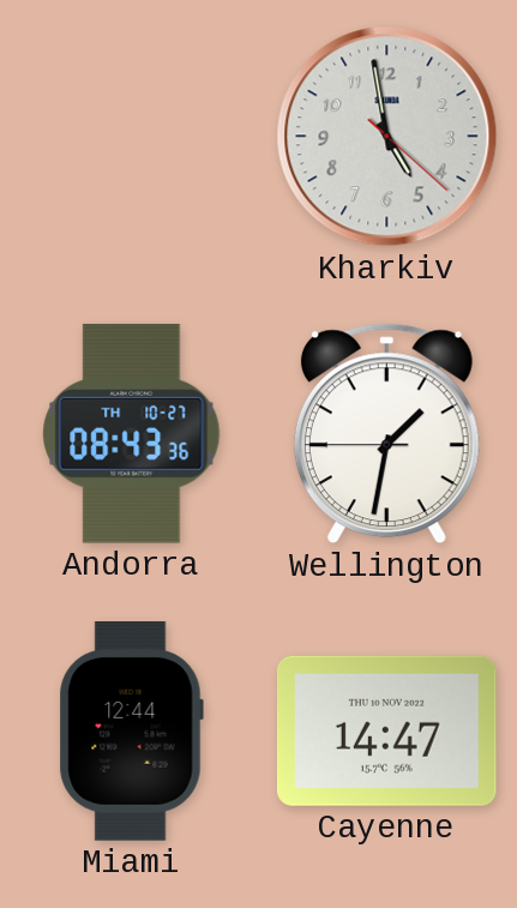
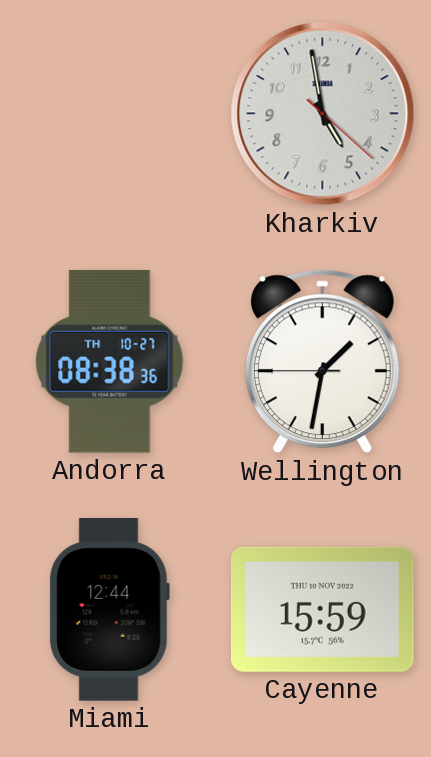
Andorra: 08:43 -> 08:38
Cayenne: 14:47 -> 15:59
